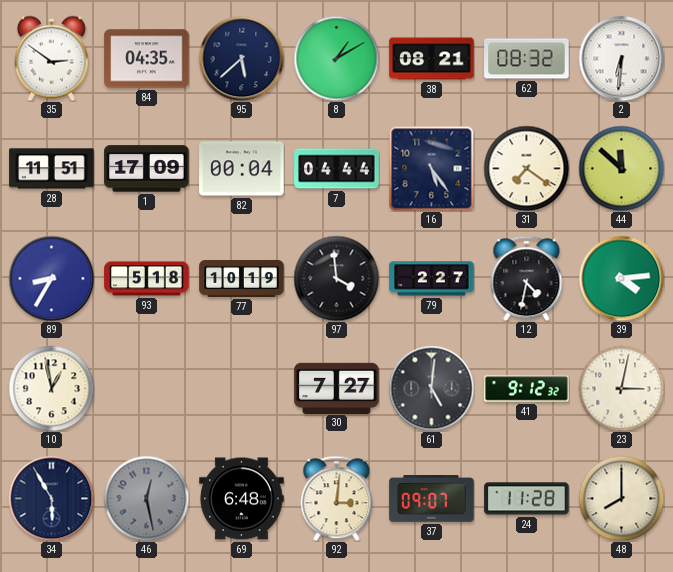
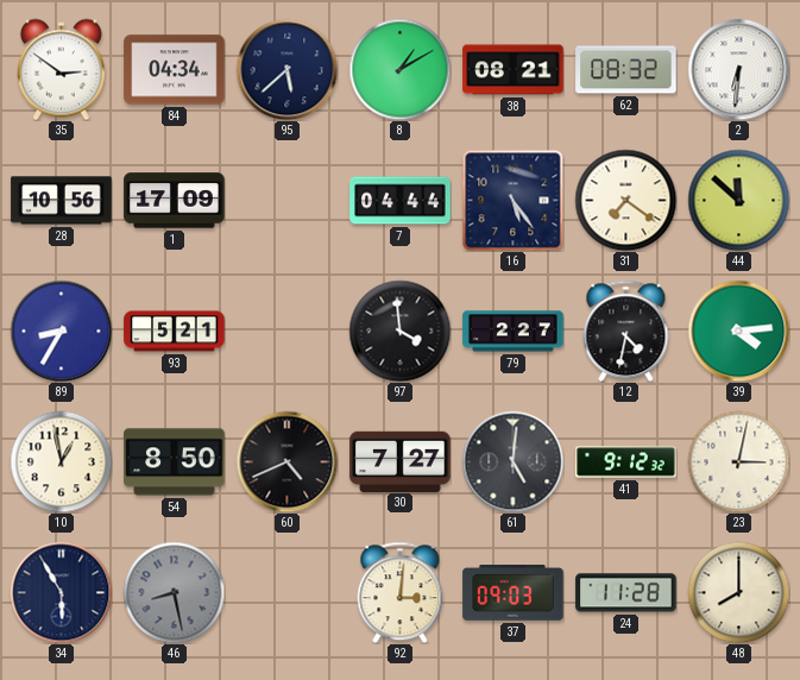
84: 04:35 -> 04:34
28: 11:51 -> 10:56
82: 00:04 -> none
93: 5:18 -> 5:21
77: 10:19 -> none
54: none -> 8:50
60: none -> 4:41
46: 12:28 -> 8:28
69: 6:48 -> none
37: 09:07 -> 09:03
